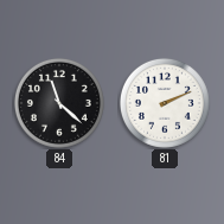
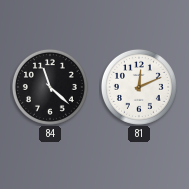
81: 2:11 -> 12:11
